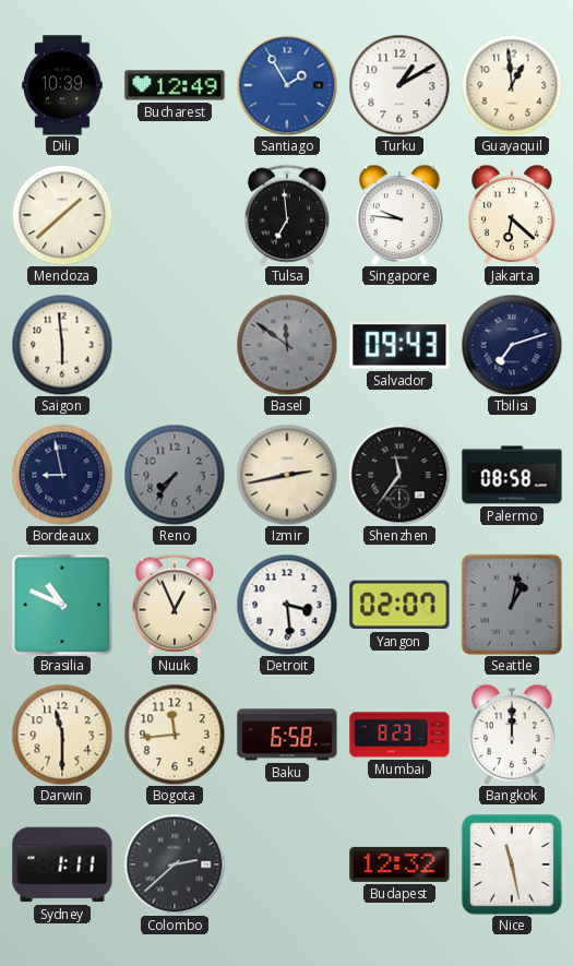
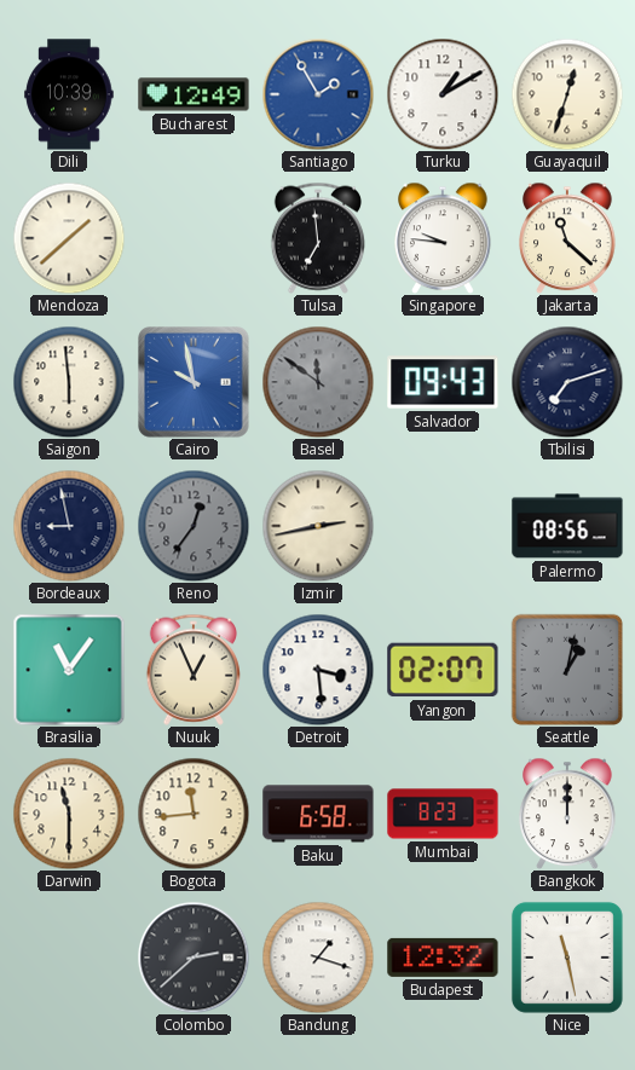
Guayaquil: 12:59 -> 12:33
Jakarta: 6:22 -> 11:22
Cairo: none -> 9:58
Reno: 7:36 -> 12:36
Shenzhen: 11:36 -> none
Palermo: 08:58 -> 08:56
Brasilia: 10:49 -> 11:06
Sydney: 1:11 -> none
Bandung: none -> 1:18
